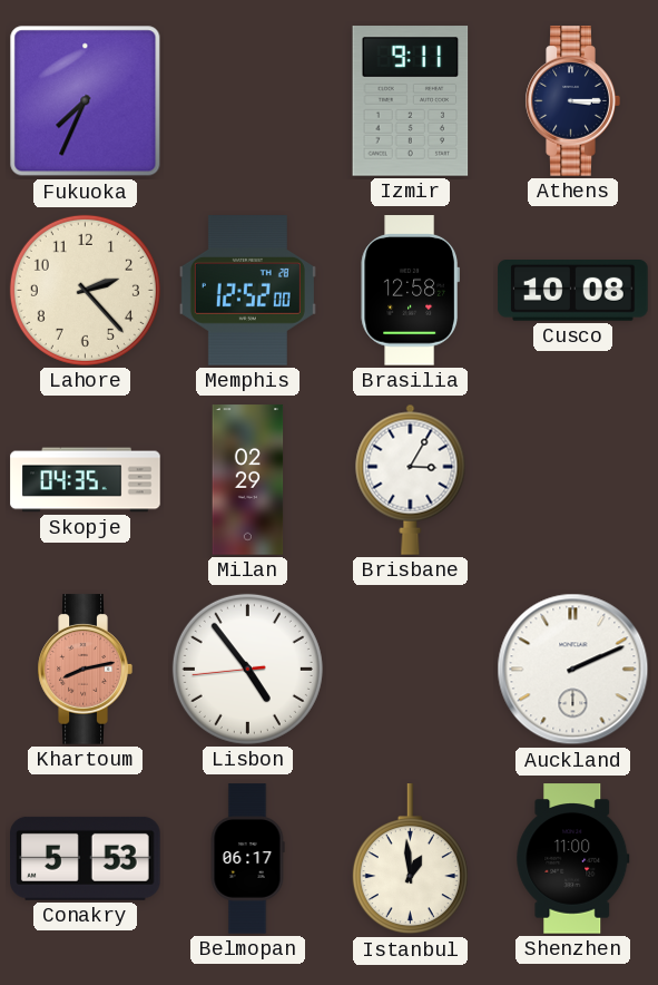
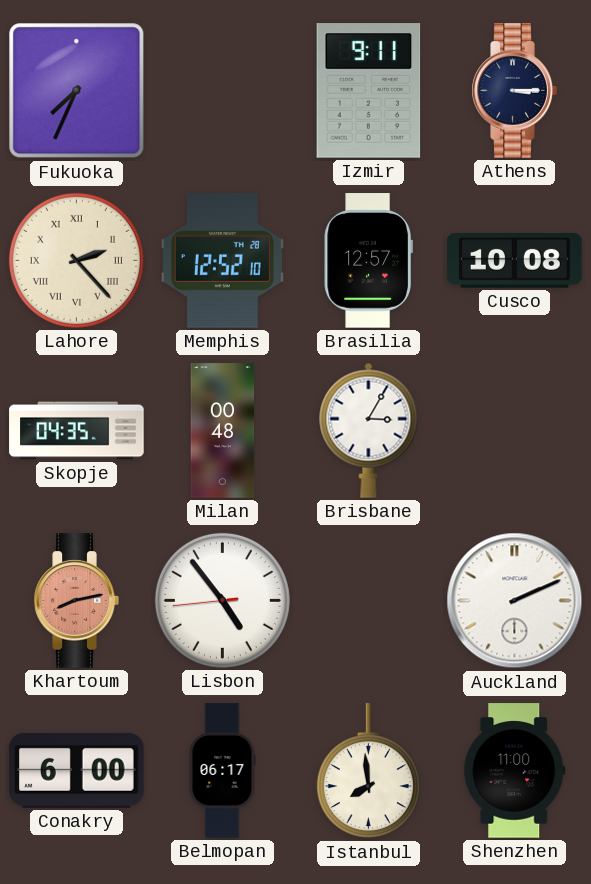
Lahore numerals: Arabic -> Roman
Memphis: 12:52:00 -> 12:52:10
Brasilia: 12:58 -> 12:57
Milan: 02:29 -> 00:48
Conakry: 5:53 -> 6:00
Istanbul: 12:59 -> 7:59
